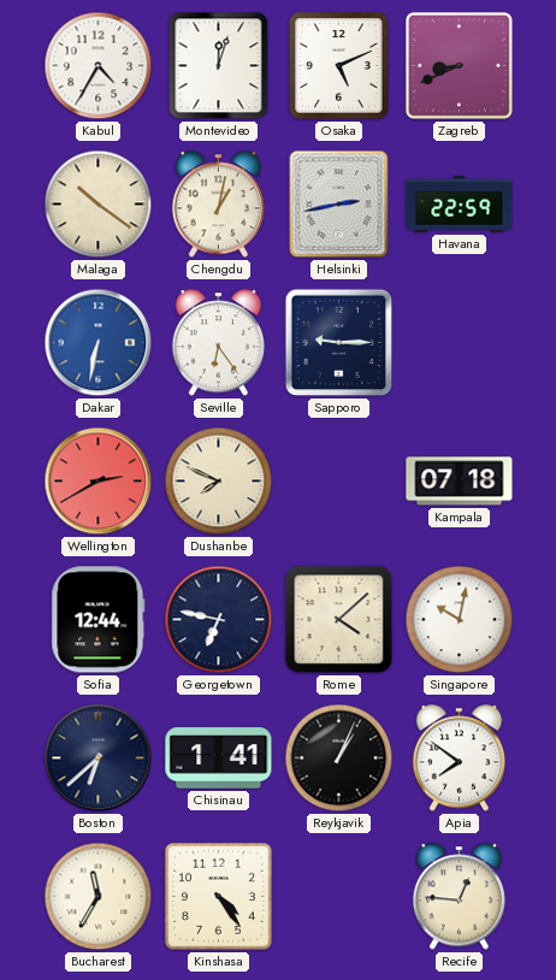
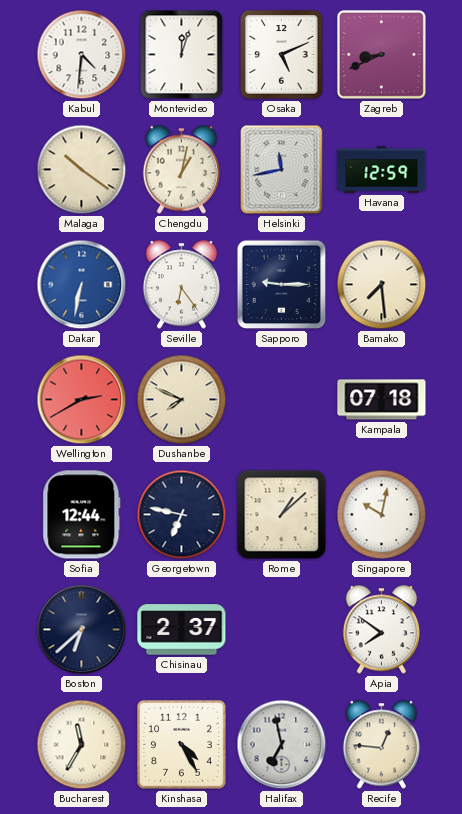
Kabul: 4:35 -> 4:31
Helsinki: 2:43 -> 11:43
Havana: 22:59 -> 12:59
Bamako: none -> 7:29
Rome: 4:08 -> 1:08
Chisinau: 1:41 -> 2:37
Reykjavik: 1:04 -> none
Kinshasa: 4:24 -> 4:25
Halifax: none -> 6:58
